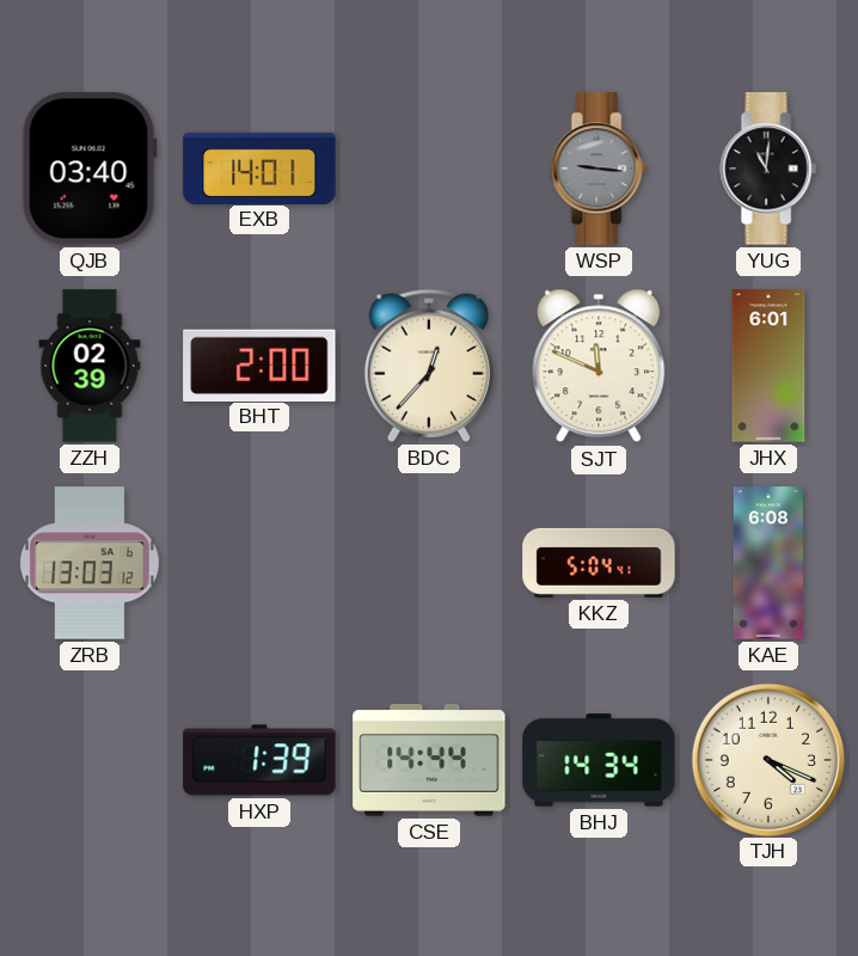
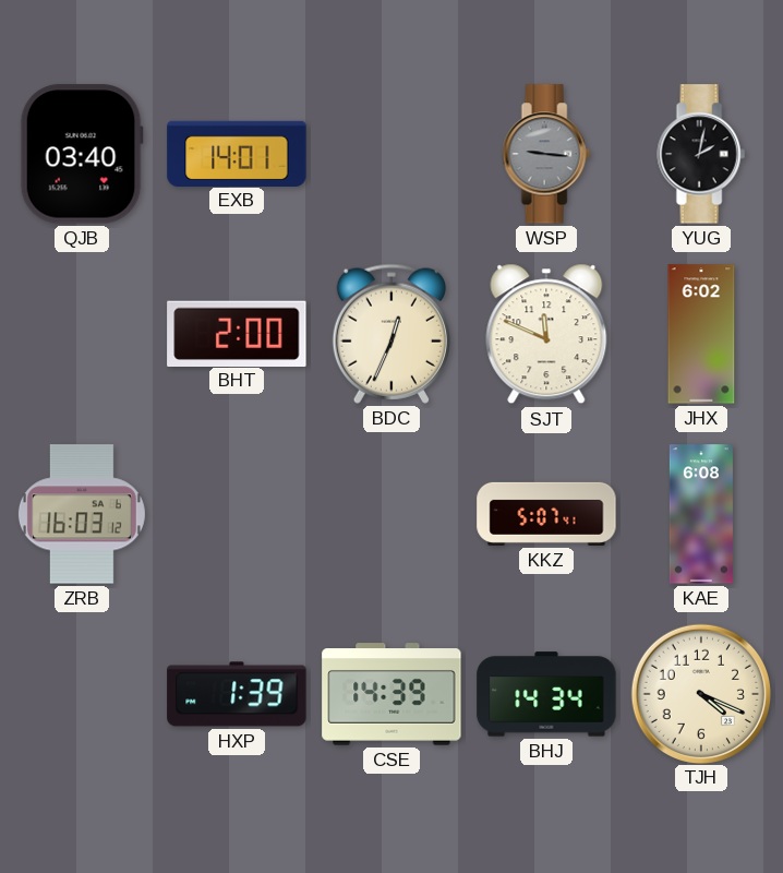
YUG: 11:01 -> 2:02
ZZH: 02:39 -> none
BDC: 12:37 -> 12:34
JHX: 6:01 -> 6:02
ZRB: 13:03 -> 16:03
KKZ: 5:04 -> 5:07
CSE: 14:44 -> 14:39
